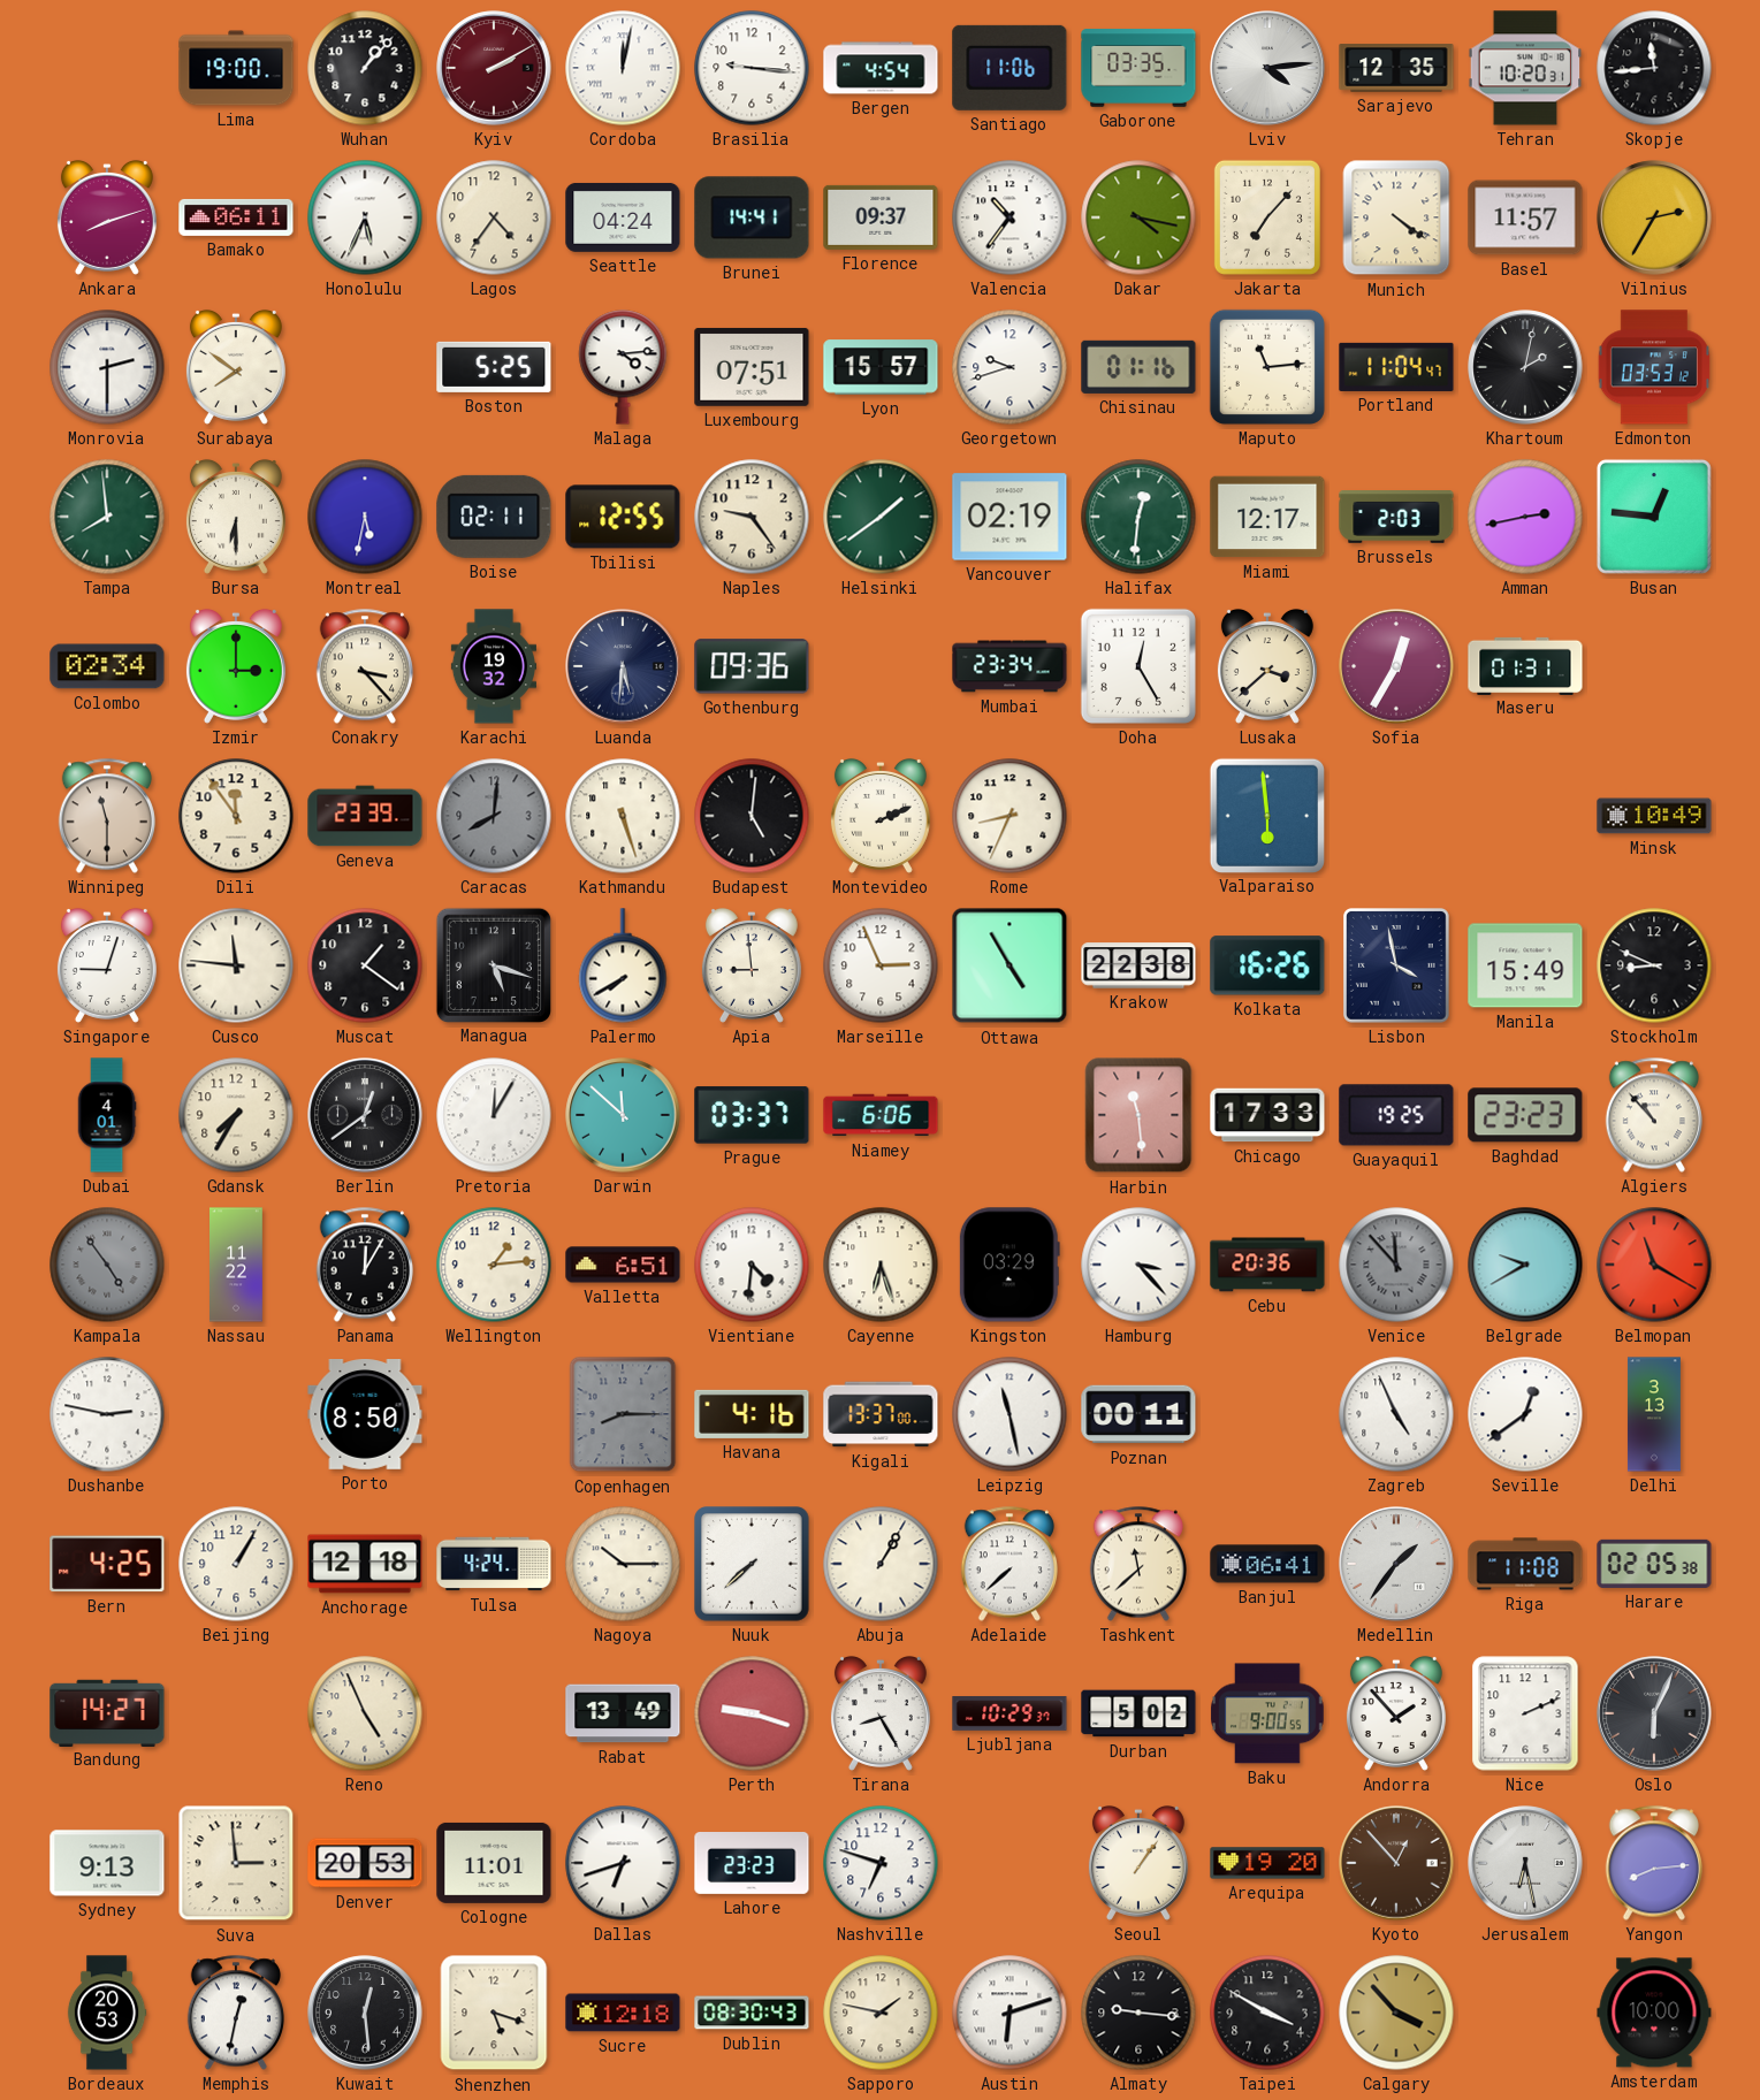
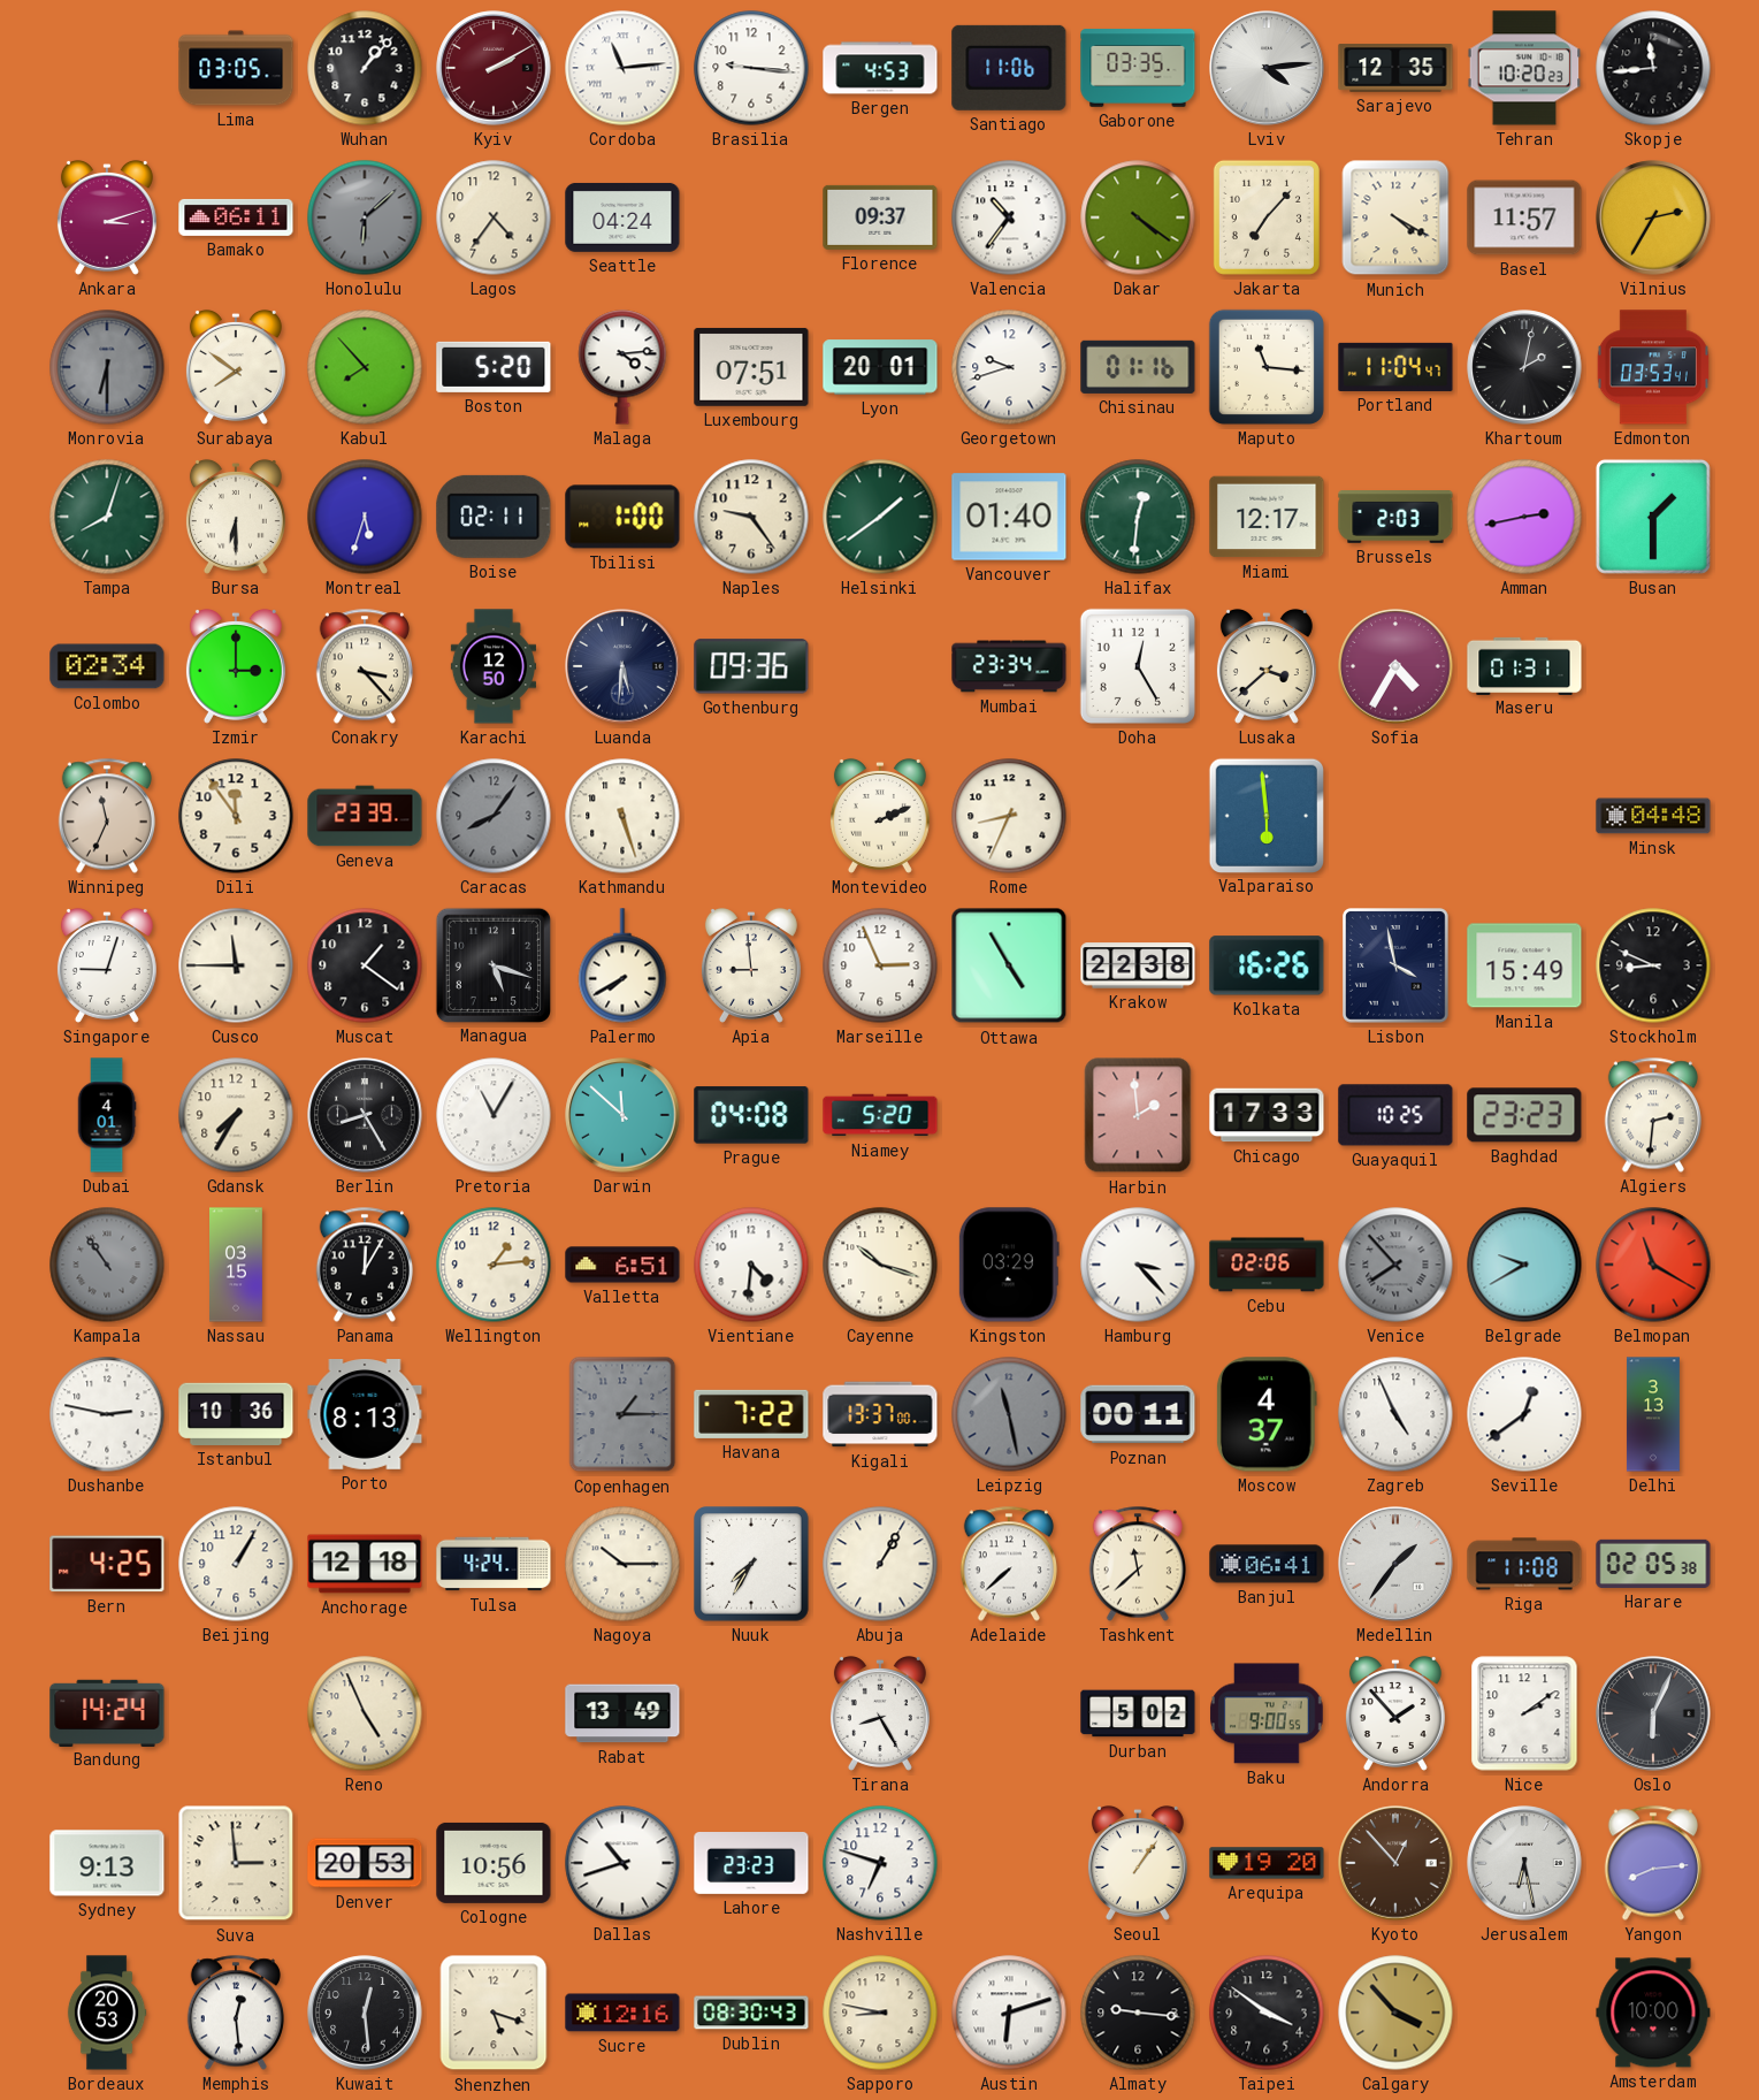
Lima: 19:00 -> 03:05
Cordoba: 12:02 -> 11:14
Bergen: 4:54 -> 4:53
Tehran: 10:20:31 -> 10:20:23
Ankara: 8:12 -> 3:12
Honolulu: 5:34 -> 6:08
Honolulu dial: white -> grey
Brunei: 14:41 -> none
Dakar: 4:17 -> 4:21
Munich: 4:21 -> 4:20
Monrovia: 2:30 -> 6:30
Monrovia dial: white -> grey
Kabul: none -> 7:53
Boston: 5:25 -> 5:20
Lyon: 15:57 -> 20:01
Maputo: 11:14 -> 11:16
Edmonton: 03:53:12 -> 03:53:41
Tampa: 7:59 -> 8:03
Montreal: 5:32 -> 5:33
Tbilisi: 12:55 -> 1:00
Vancouver: 02:19 -> 01:40
Busan: 12:46 -> 1:30
Karachi: 19:32 -> 12:50
Sofia: 12:35 -> 4:35
Winnipeg: 11:30 -> 11:34
Caracas: 8:01 -> 8:06
Budapest: 5:01 -> none
Minsk: 10:49 -> 04:48
Cusco: 11:46 -> 11:45
Berlin: 12:39 -> 8:25
Pretoria: 12:05 -> 11:05
Prague: 03:37 -> 04:08
Niamey: 6:06 -> 5:20
Harbin: 11:29 -> 1:59
Guayaquil: 19:25 -> 10:25
Algiers: 10:53 -> 2:31
Kampala: 4:54 -> 10:54
Nassau: 11:22 -> 03:15
Cayenne: 6:27 -> 10:18
Cebu: 20:36 -> 02:06
Venice: 11:53 -> 7:53
Istanbul: none -> 10:36
Porto: 8:50 -> 8:13
Copenhagen: 8:15 -> 1:15
Havana: 4:16 -> 7:22
Leipzig dial: white -> grey
Moscow: none -> 4:37
Nuuk: 7:38 -> 7:35
Bandung: 14:27 -> 14:24
Perth: 9:18 -> none
Ljubljana: 10:29 -> none
Nice: 2:11 -> 2:09
Cologne: 11:01 -> 10:56
Dallas: 6:42 -> 10:42
Memphis: 12:32 -> 12:29
Sucre: 12:18 -> 12:16
Sapporo: 1:47 -> 8:47
Taipei: 3:50 -> 3:51
